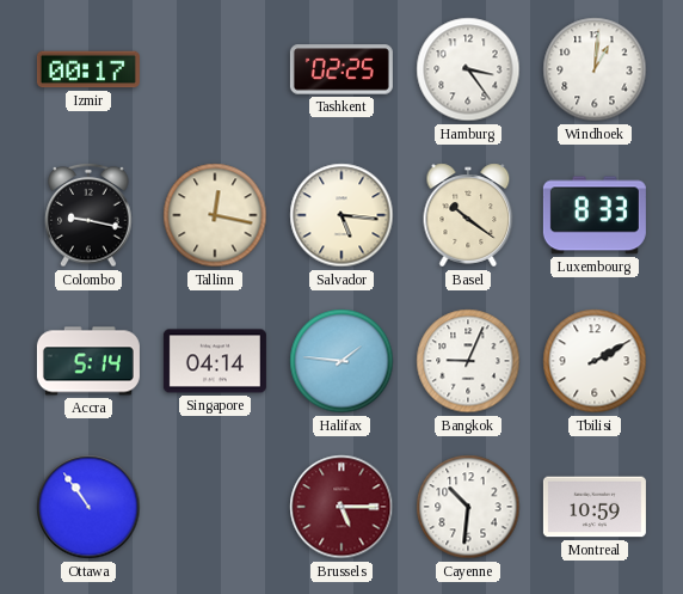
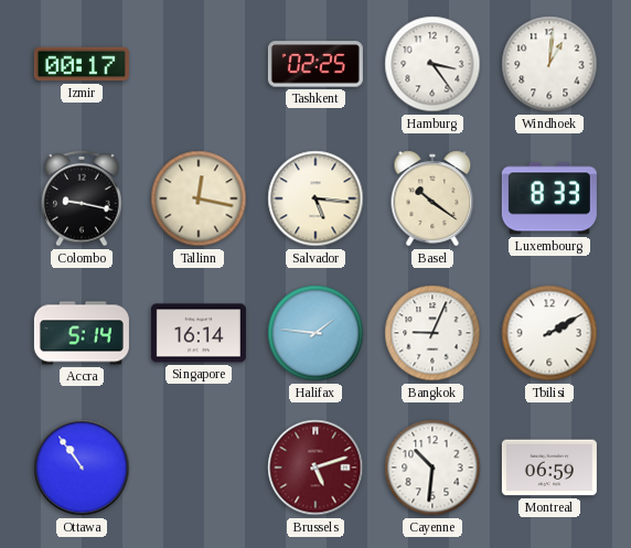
Singapore: 04:14 -> 16:14
Brussels: 5:15 -> 5:12
Montreal: 10:59 -> 06:59
